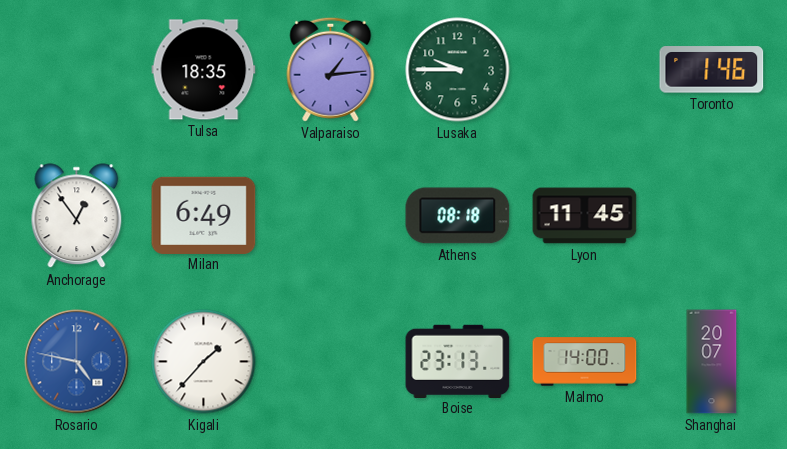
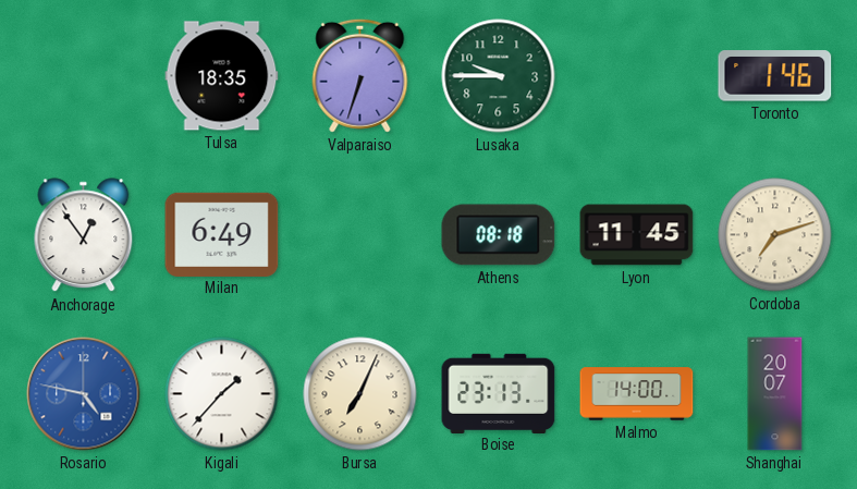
Valparaiso: 1:14 -> 6:33
Cordoba: none -> 7:12
Bursa: none -> 7:04
